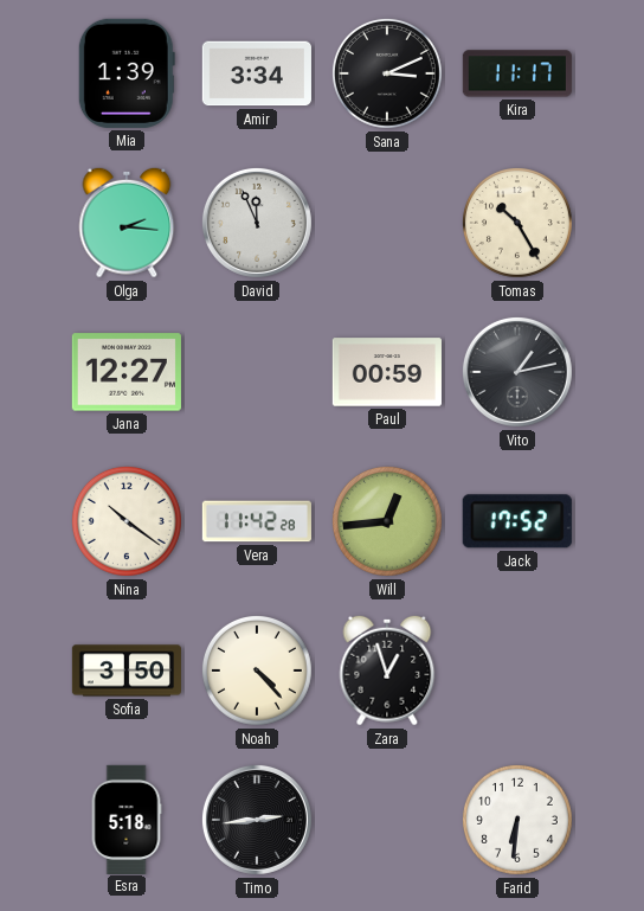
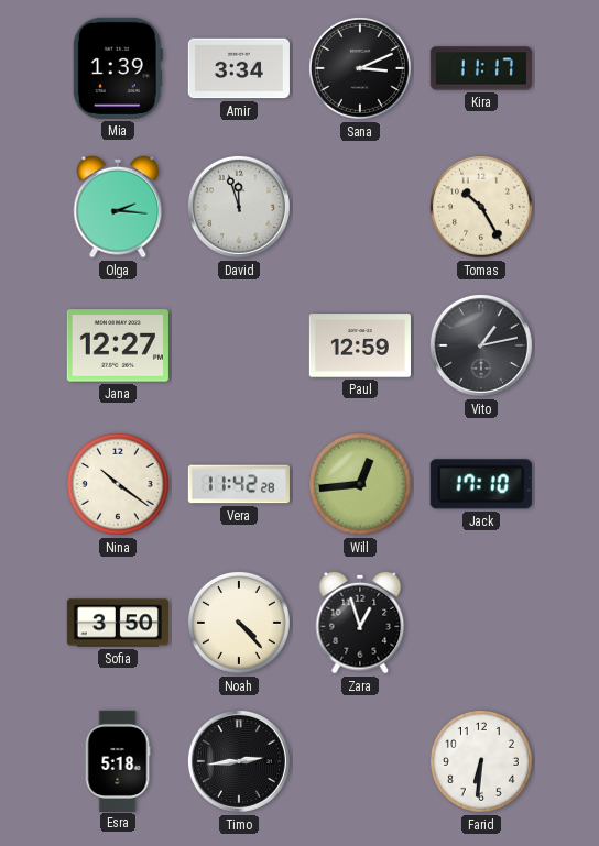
David: 11:56 -> 11:57
Paul: 00:59 -> 12:59
Jack: 17:52 -> 17:10
